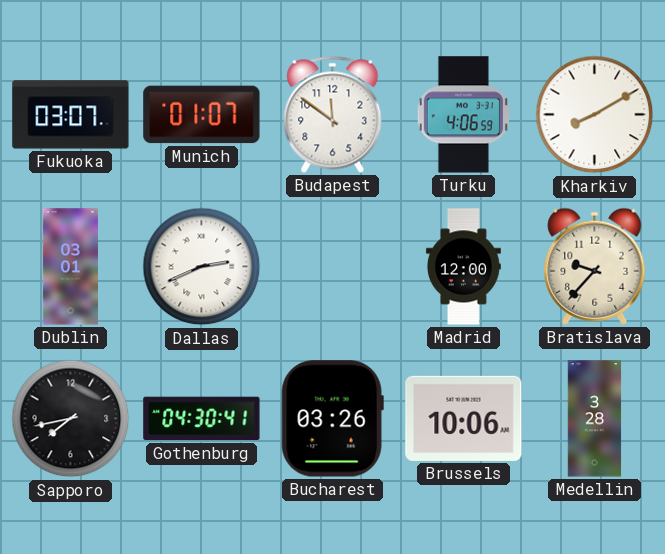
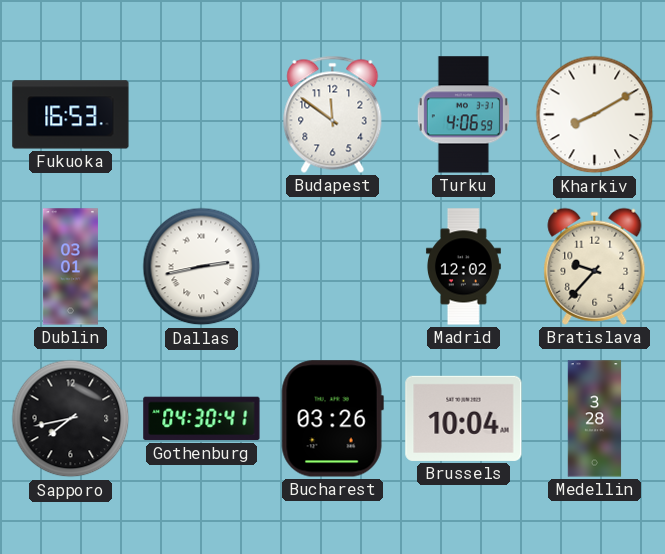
Fukuoka: 03:07 -> 16:53
Munich: 01:07 -> none
Dallas: 2:41 -> 2:43
Madrid: 12:00 -> 12:02
Brussels: 10:06 -> 10:04
